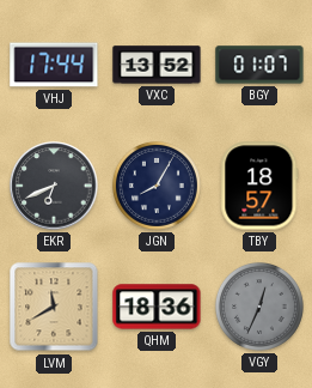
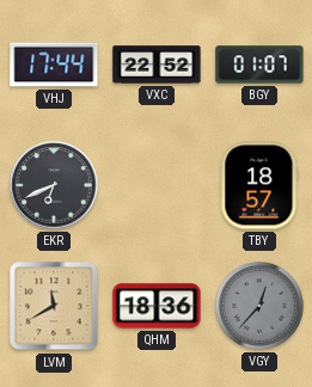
VXC: 13:52 -> 22:52
JGN: 8:05 -> none
VGY: 12:34 -> 12:37
